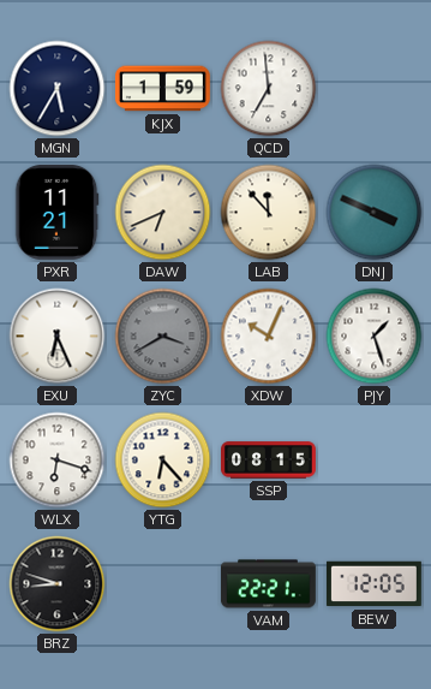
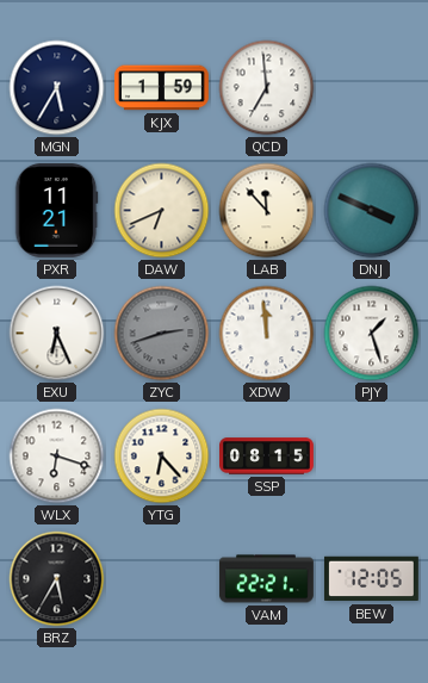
ZYC: 3:40 -> 2:42
XDW: 10:04 -> 11:59
BRZ: 8:48 -> 5:35
